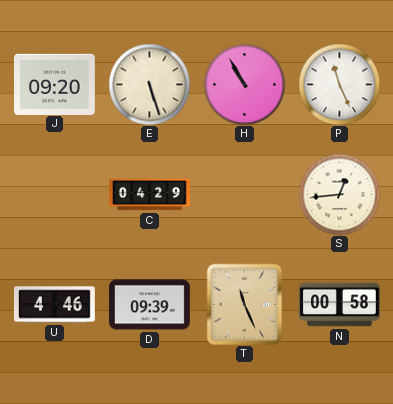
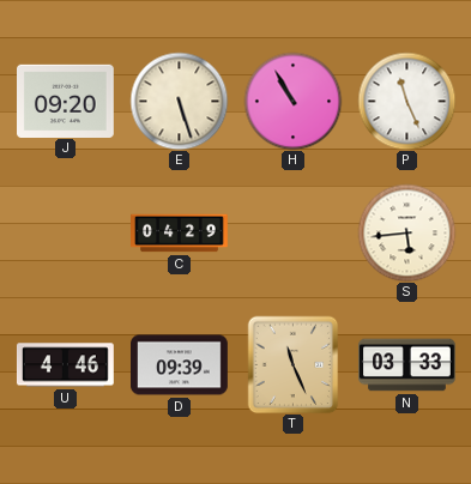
S: 12:44 -> 5:44
N: 00:58 -> 03:33
